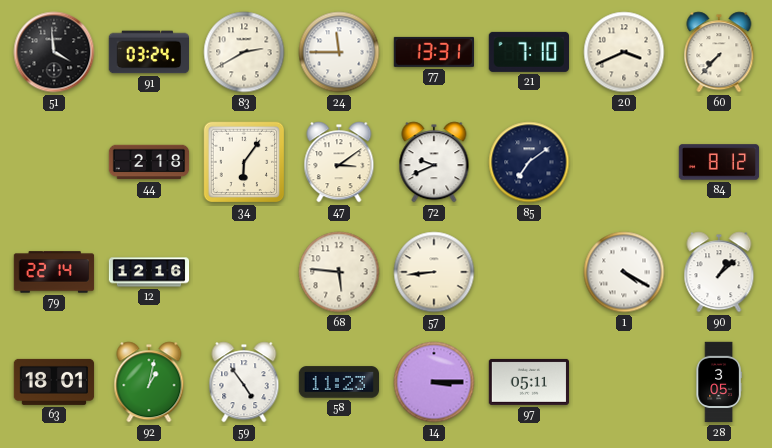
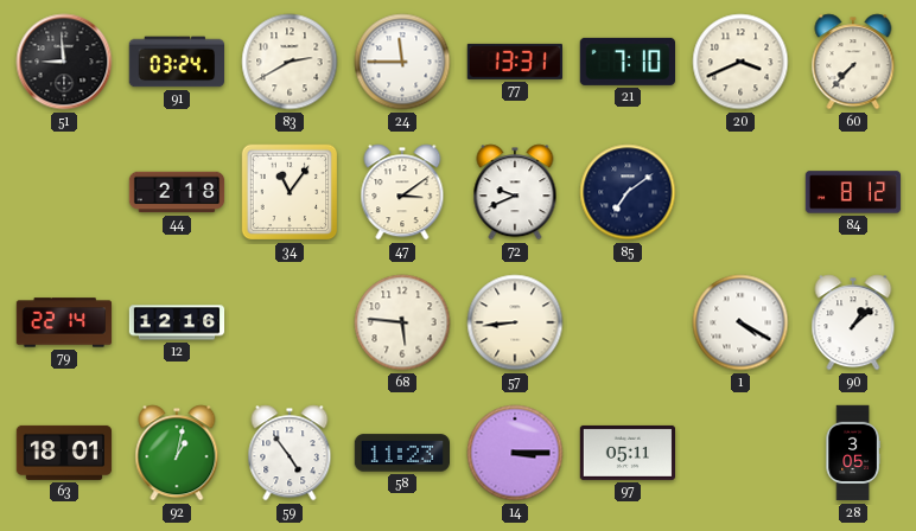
51: 3:59 -> 8:59
34: 6:06 -> 11:06
